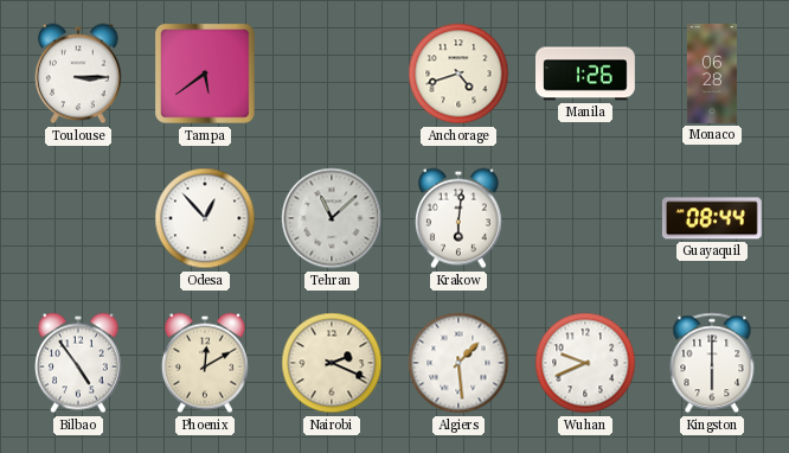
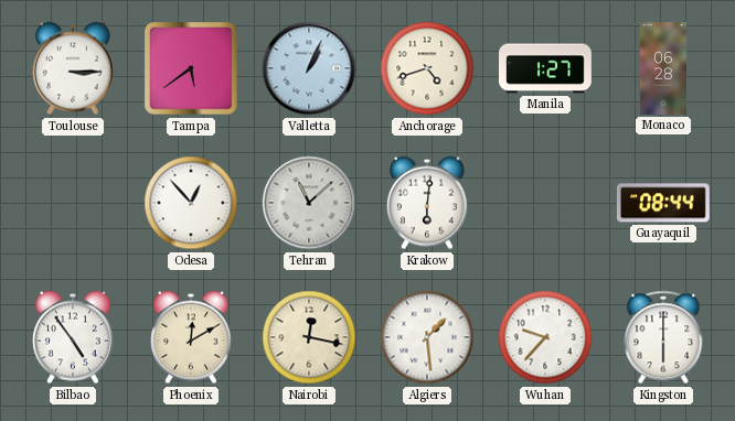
Valletta: none -> 1:04
Manila: 1:26 -> 1:27
Nairobi: 2:19 -> 12:17
Wuhan: 9:41 -> 9:37
